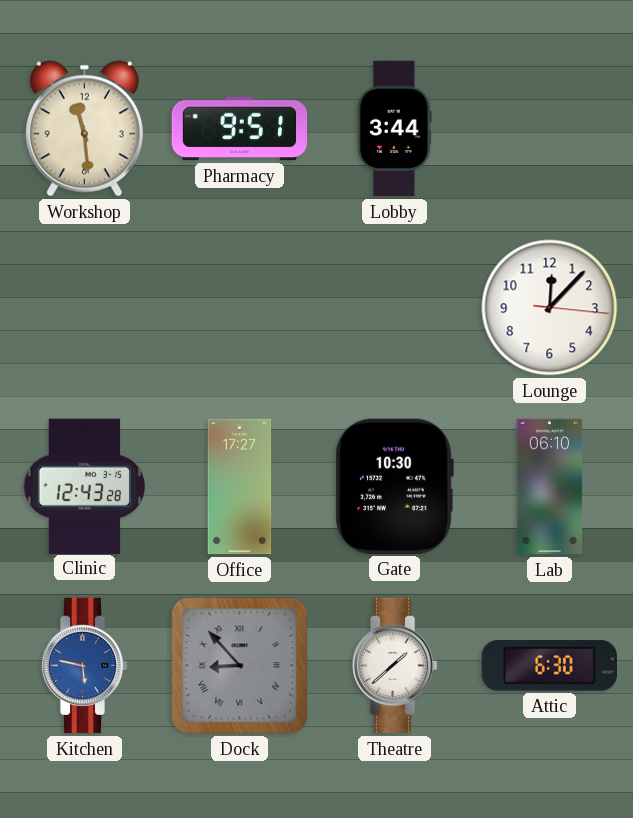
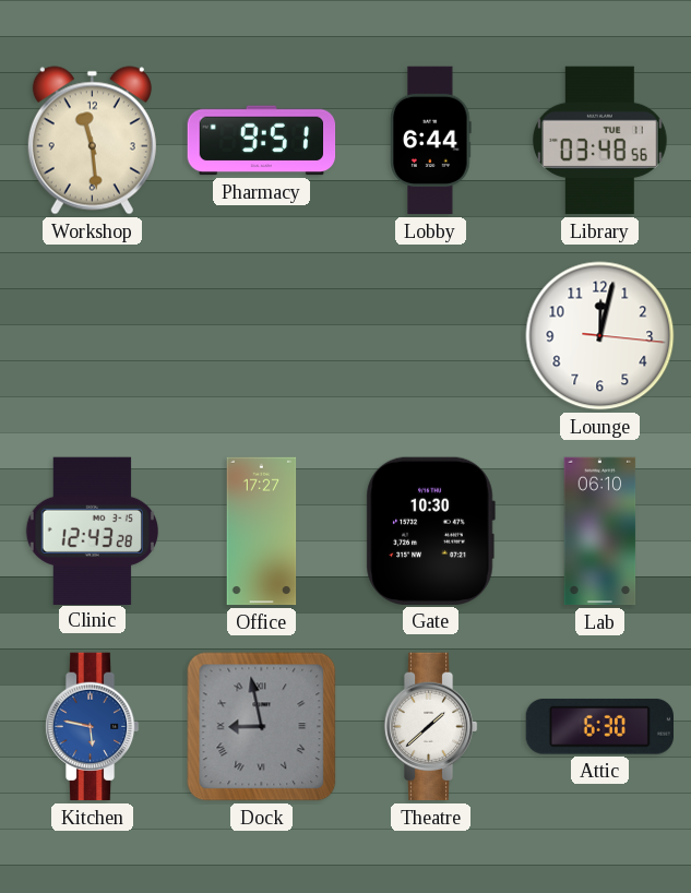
Lobby: 3:44 -> 6:44
Library: none -> 03:48
Lounge: 12:07 -> 12:02
Dock: 8:53 -> 8:58
